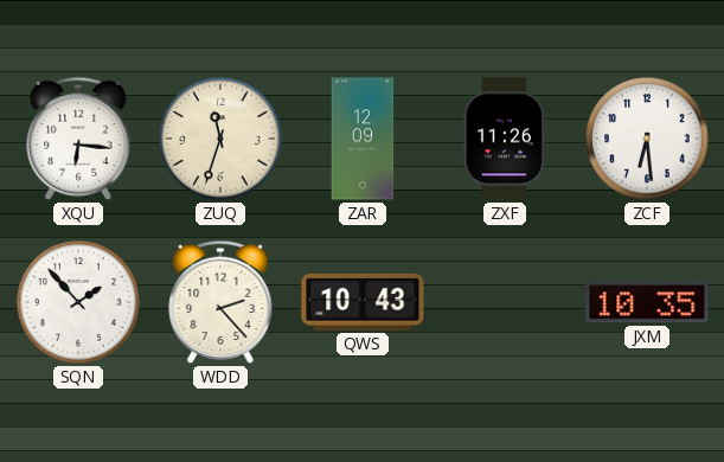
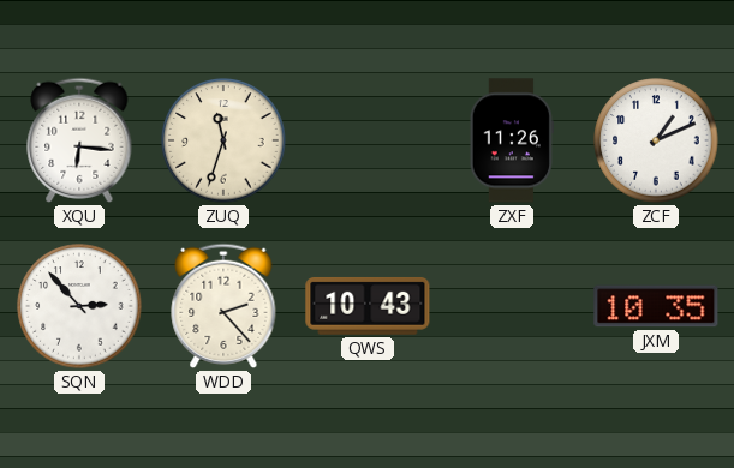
ZAR: 12:09 -> none
ZCF: 6:29 -> 1:11
SQN: 1:53 -> 2:53
